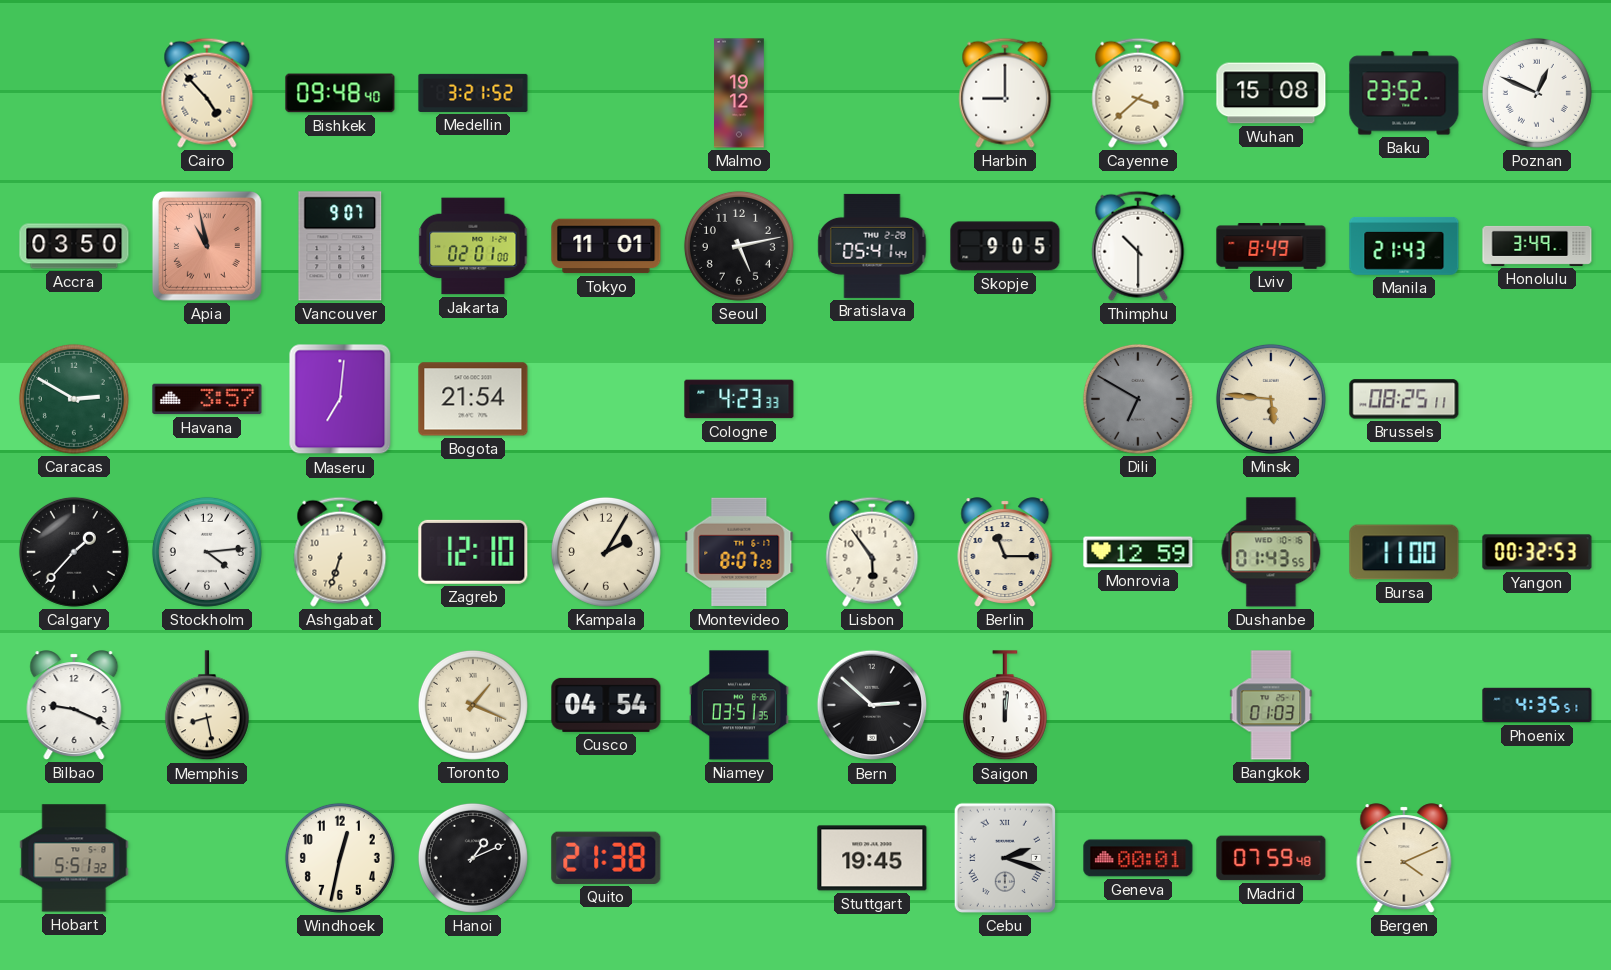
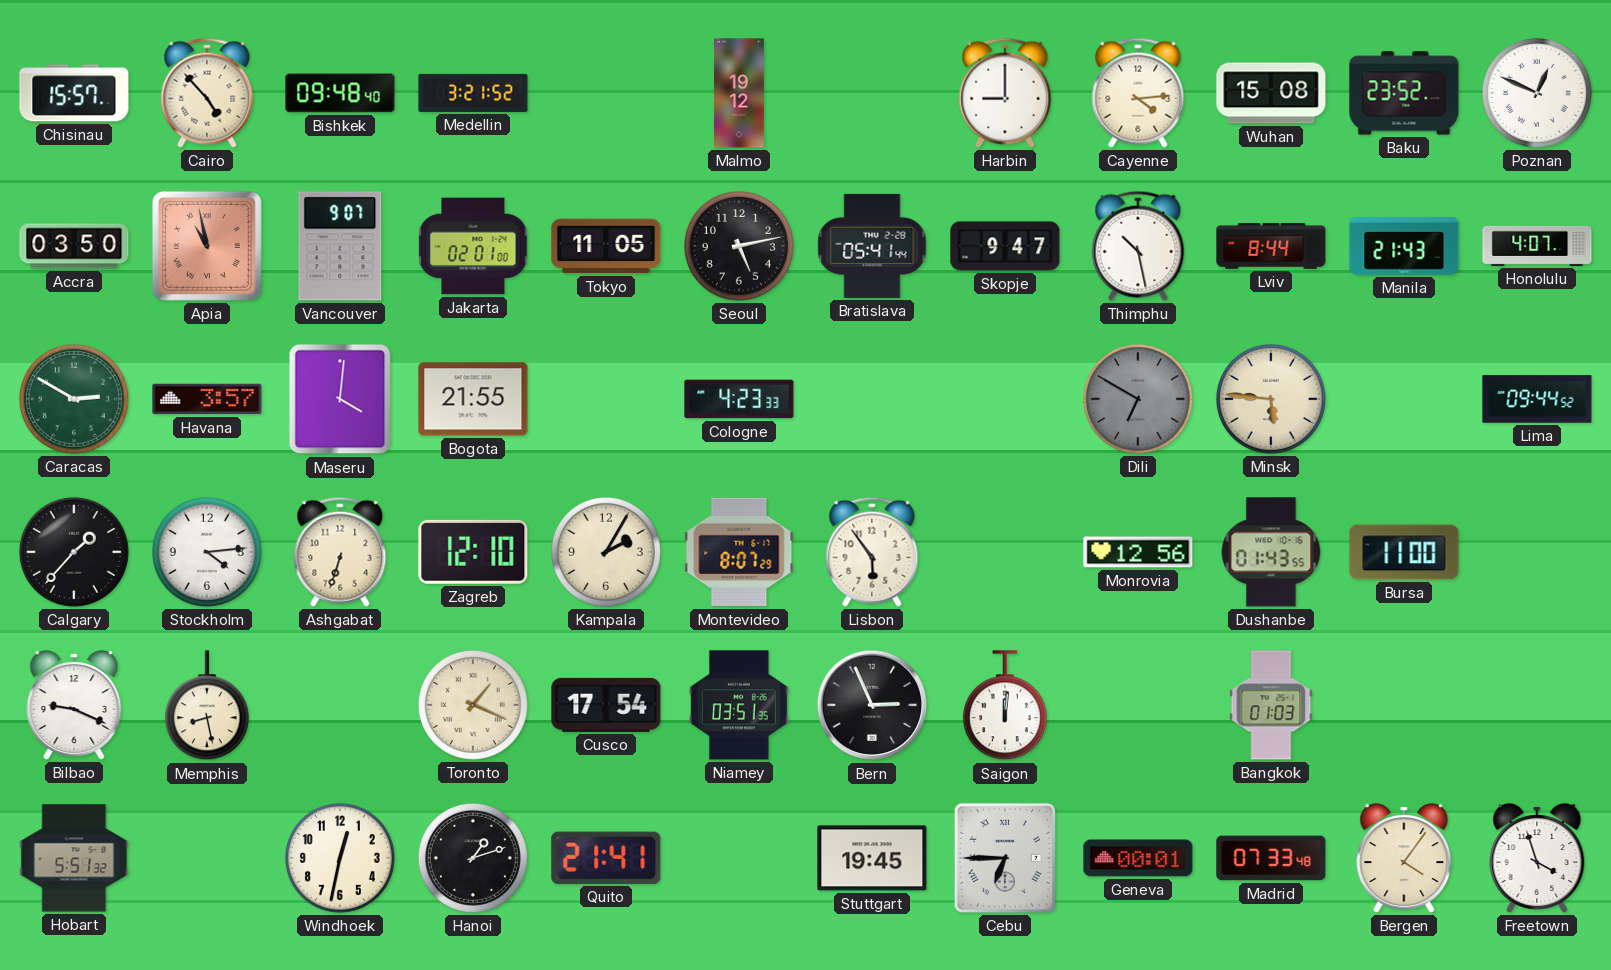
Chisinau: none -> 15:57
Cayenne: 3:38 -> 4:14
Tokyo: 11:01 -> 11:05
Skopje: 9:05 -> 9:47
Thimphu: 10:30 -> 10:28
Lviv: 8:49 -> 8:44
Honolulu: 3:49 -> 4:07
Maseru: 7:01 -> 4:01
Bogota: 21:54 -> 21:55
Brussels: 08:25 -> none
Lima: none -> 09:44
Berlin: 11:15 -> none
Monrovia: 12:59 -> 12:56
Yangon: 00:32 -> none
Cusco: 04:54 -> 17:54
Bern: 2:52 -> 2:56
Phoenix: 4:35 -> none
Hanoi: 1:11 -> 1:12
Quito: 21:38 -> 21:41
Cebu: 2:18 -> 6:45
Madrid: 07:59 -> 07:33
Bergen: 4:11 -> 4:06
Freetown: none -> 3:57
